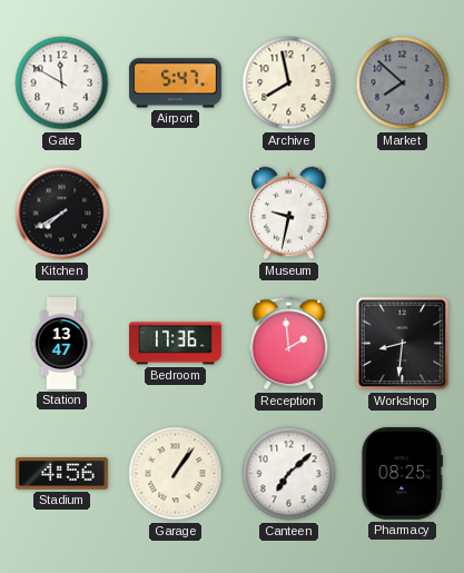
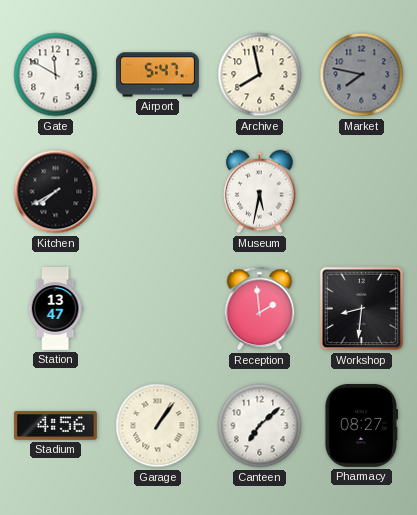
Market: 7:52 -> 7:47
Museum: 9:32 -> 5:32
Bedroom: 17:36 -> none
Pharmacy: 08:25 -> 08:27
